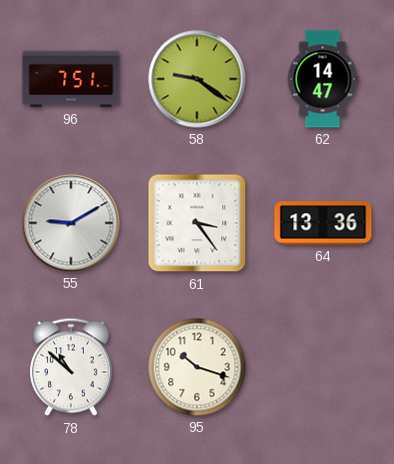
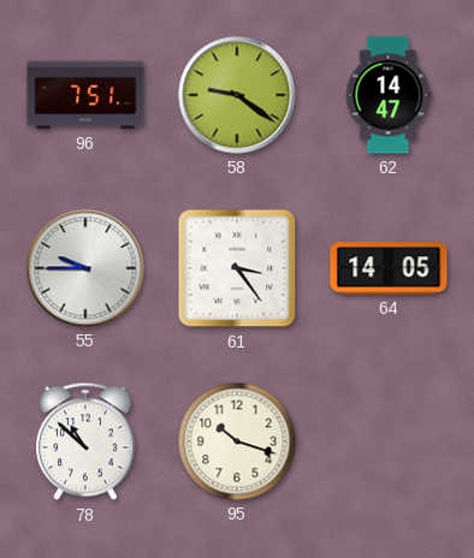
55: 9:10 -> 9:45
64: 13:36 -> 14:05
